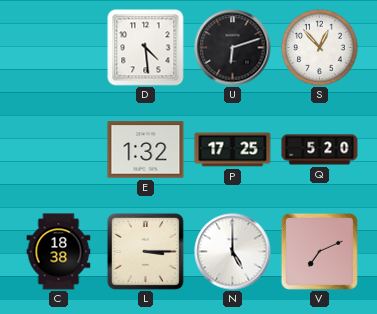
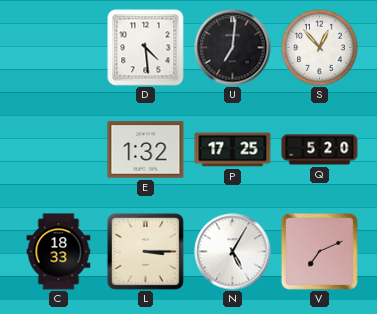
U: 6:12 -> 7:01
C: 18:38 -> 18:33
N: 5:00 -> 5:05
